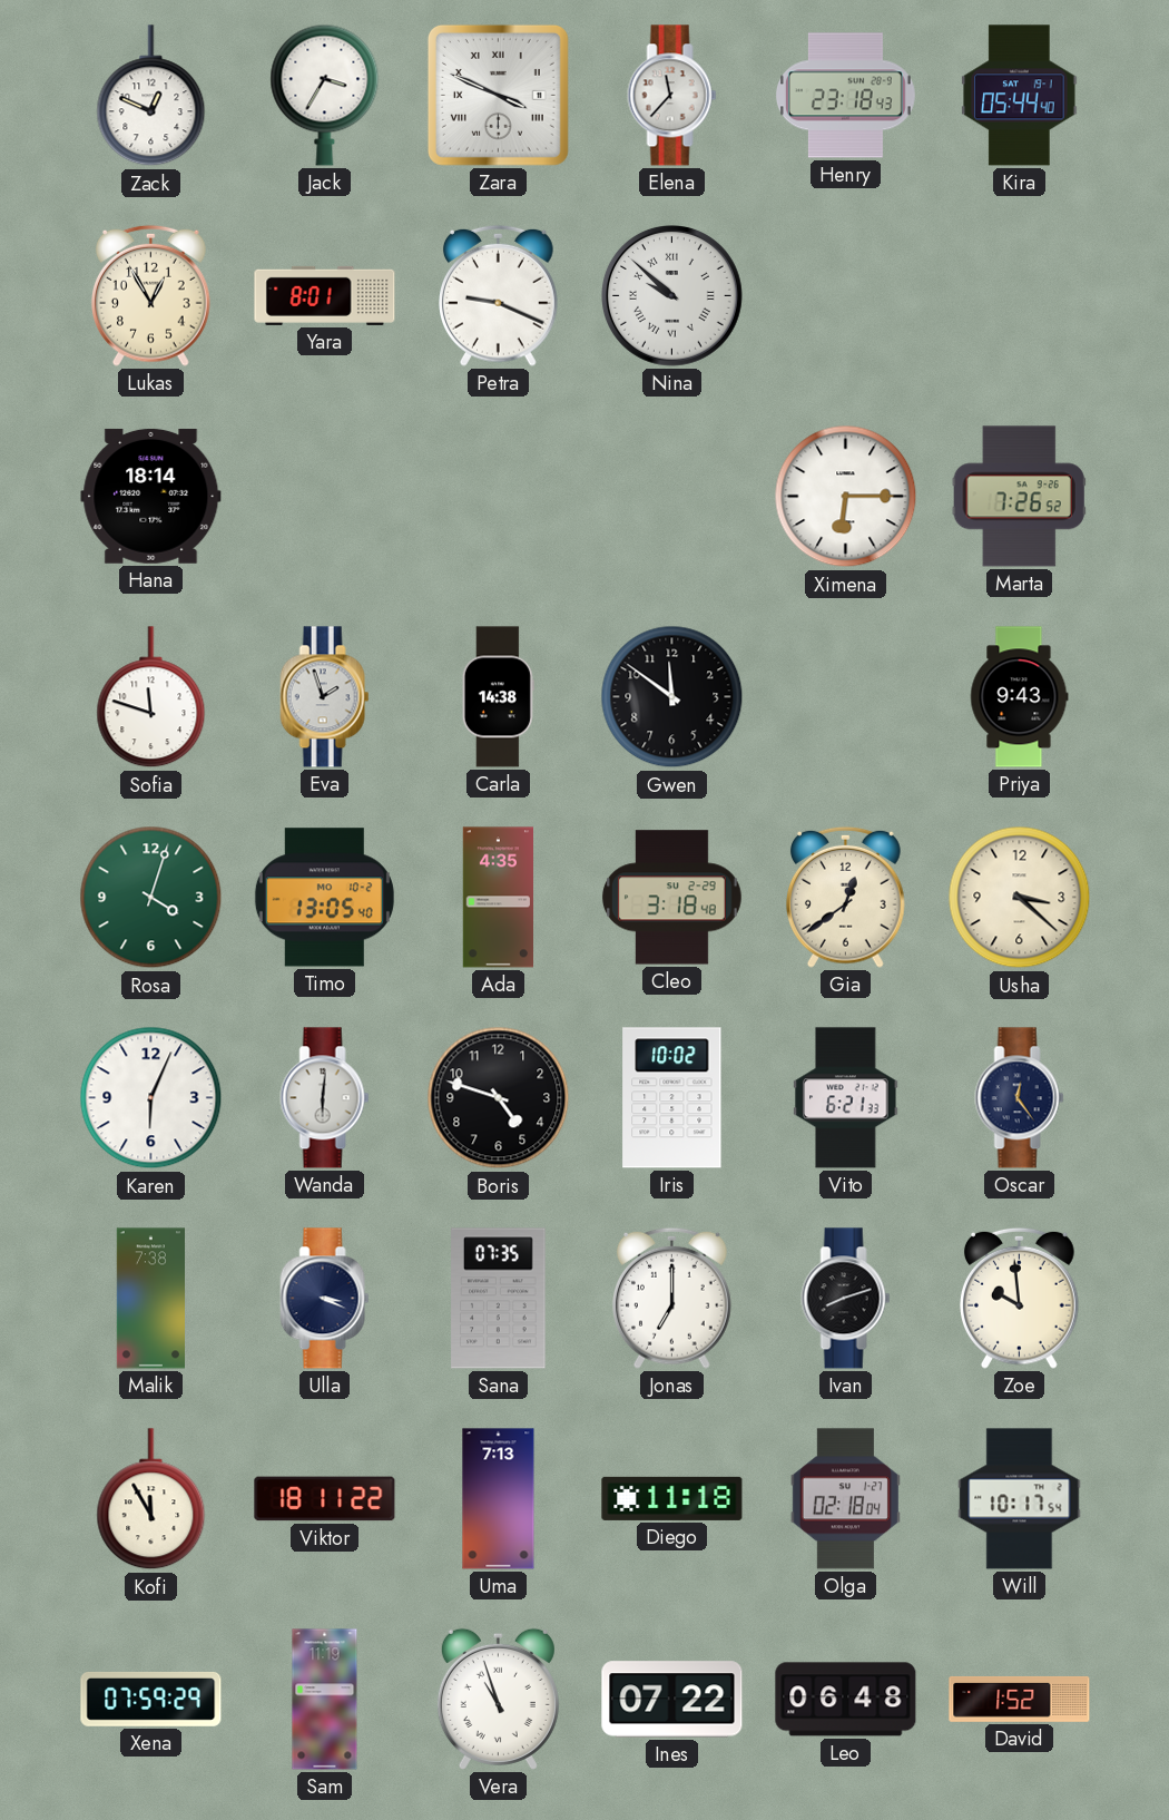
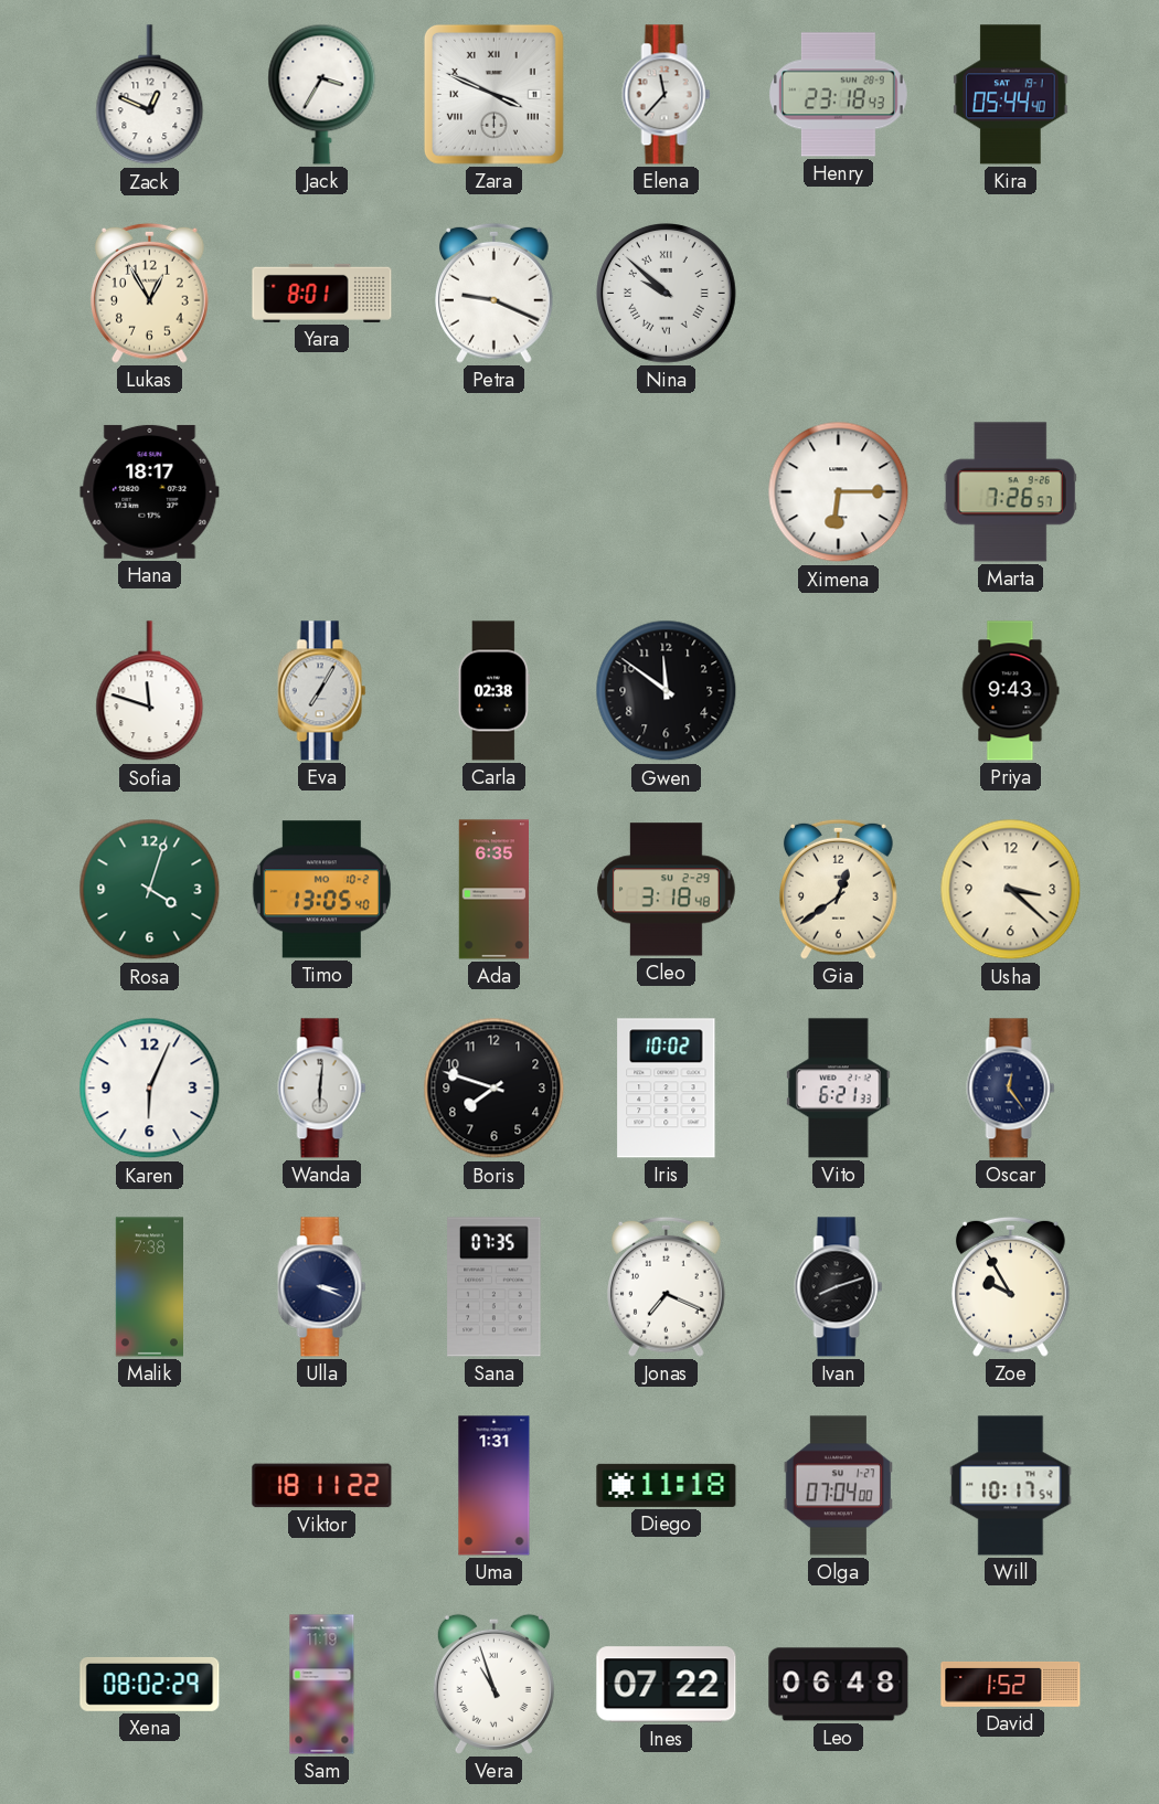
Hana: 18:14 -> 18:17
Marta: 7:26:52 -> 7:26:57
Eva: 1:57 -> 7:05
Carla: 14:38 -> 02:38
Ada: 4:35 -> 6:35
Boris: 4:48 -> 7:48
Jonas: 7:00 -> 7:19
Zoe: 9:59 -> 9:55
Kofi: 11:55 -> none
Uma: 7:13 -> 1:31
Olga: 02:18 -> 07:04
Xena: 07:59 -> 08:02
